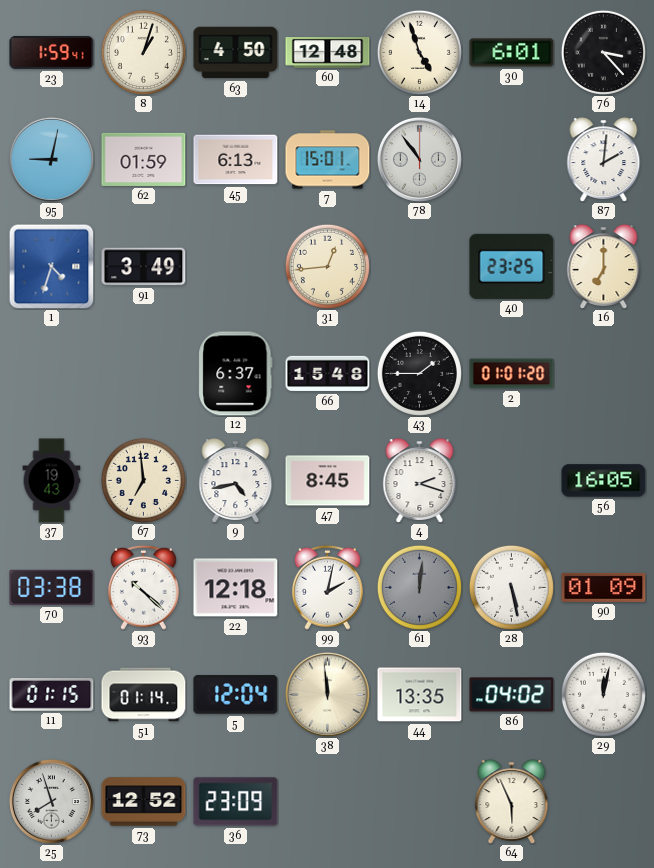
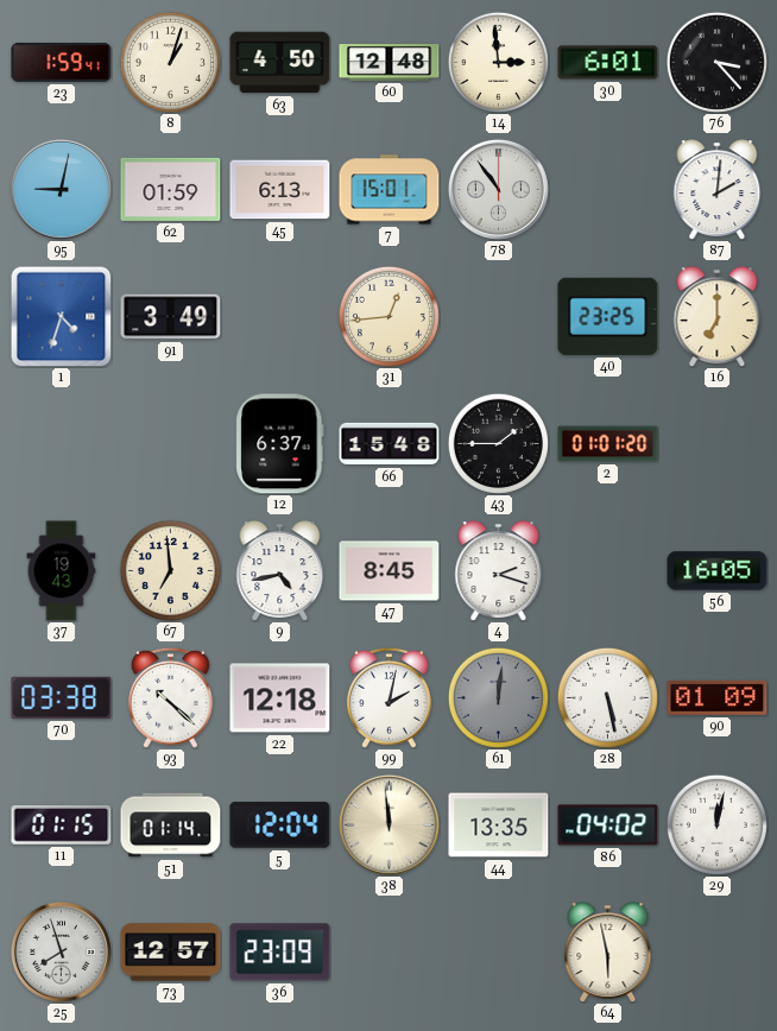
14: 4:57 -> 2:59
73: 12:52 -> 12:57
64: 5:56 -> 5:58
